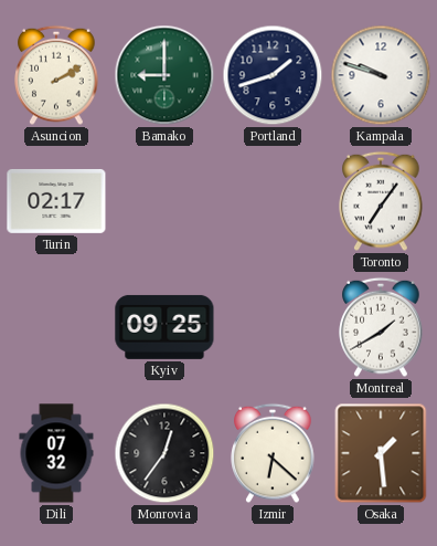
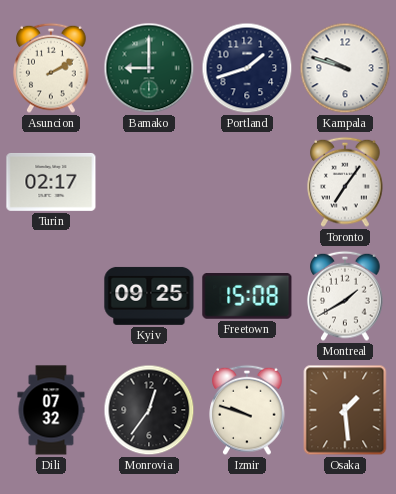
Freetown: none -> 15:08
Izmir: 6:22 -> 9:48
